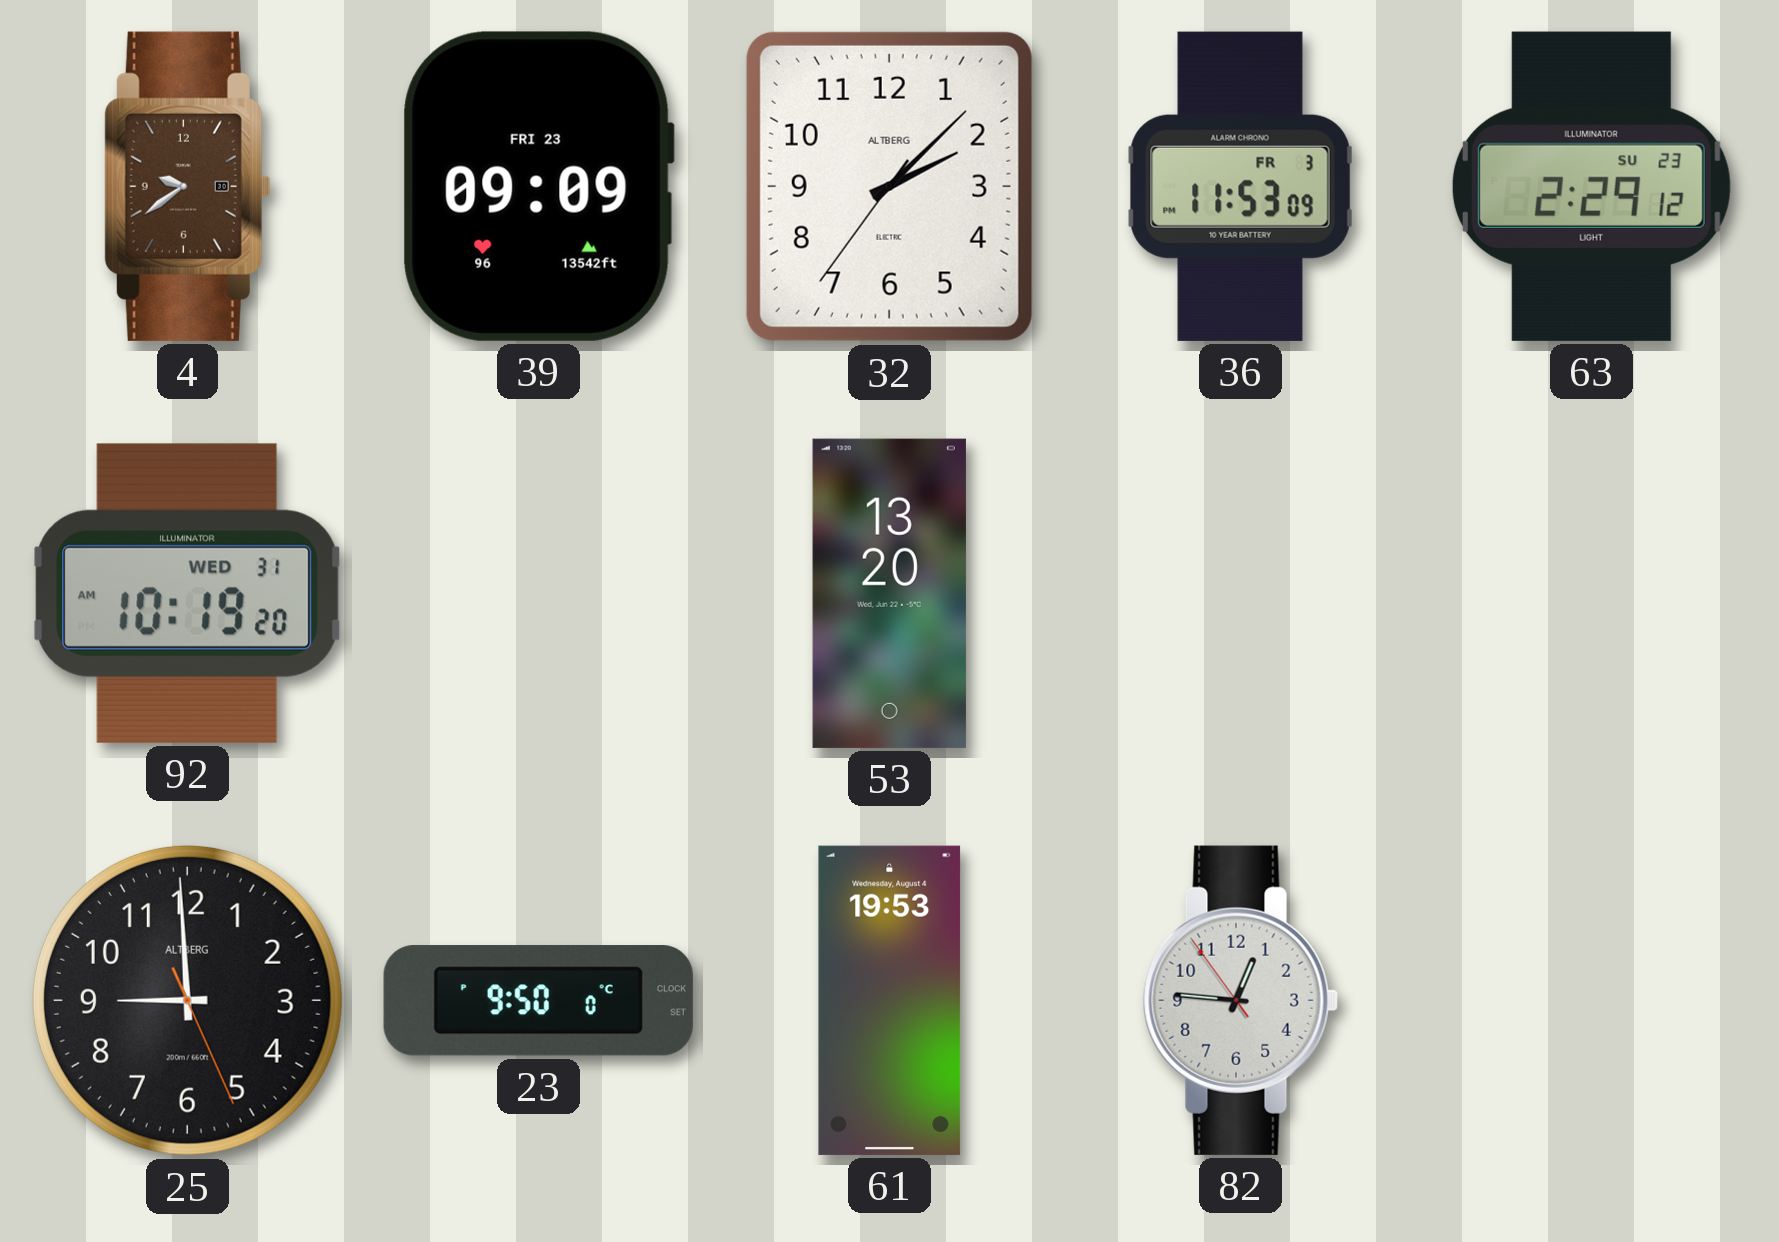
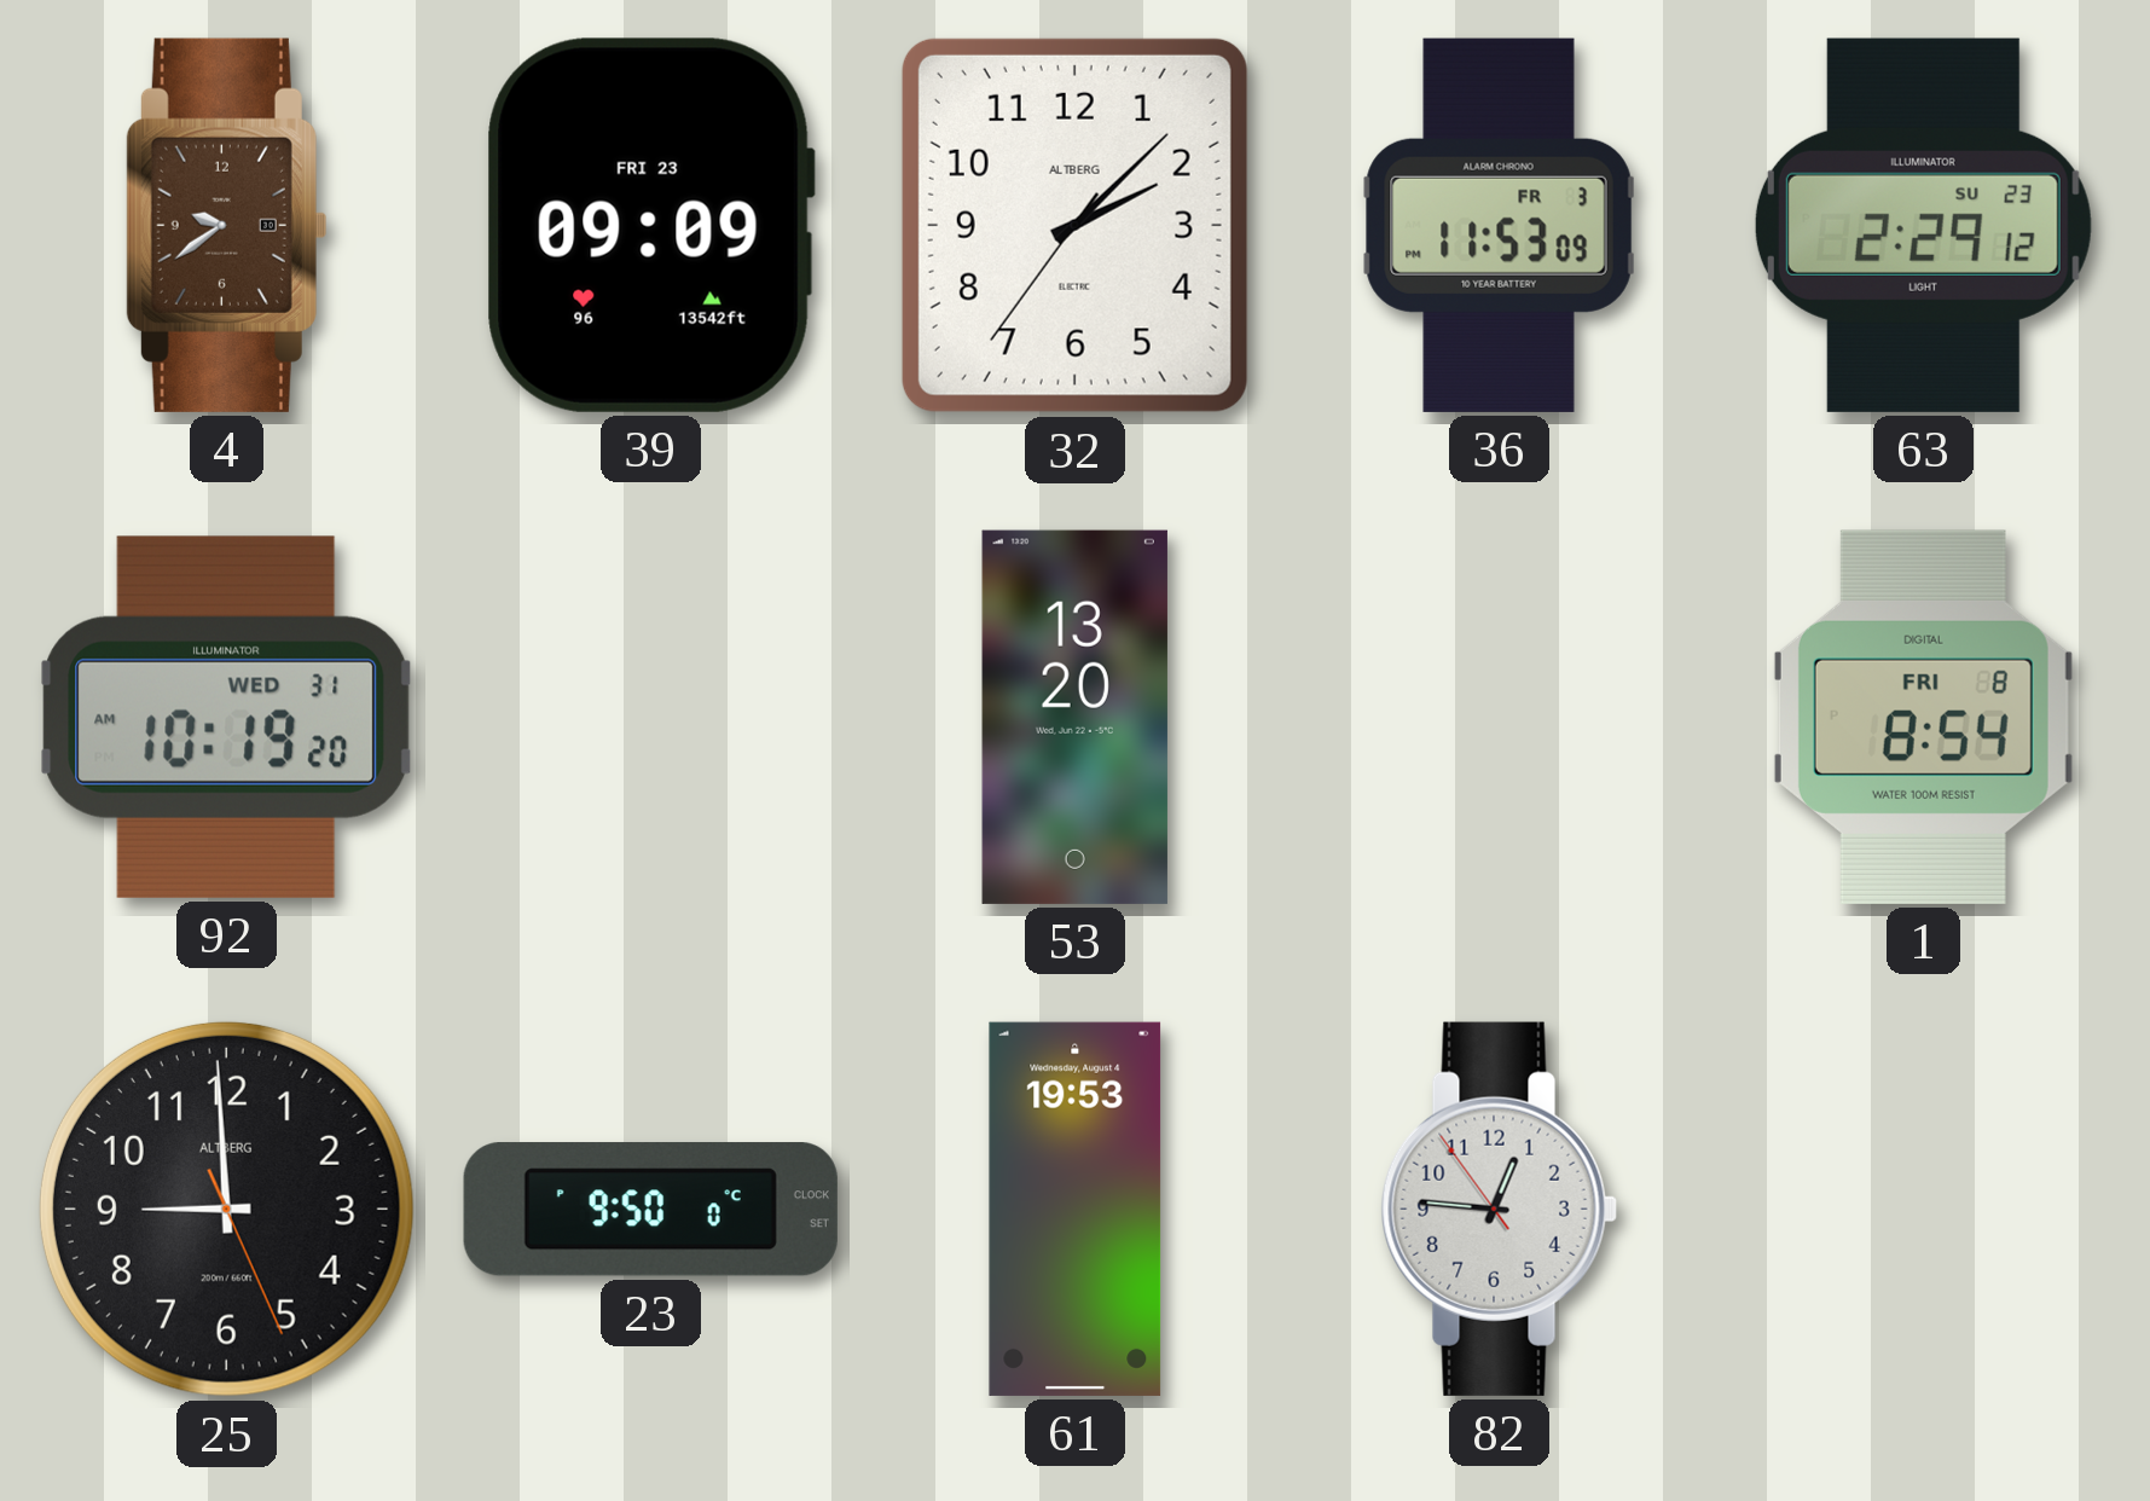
1: none -> 8:54
